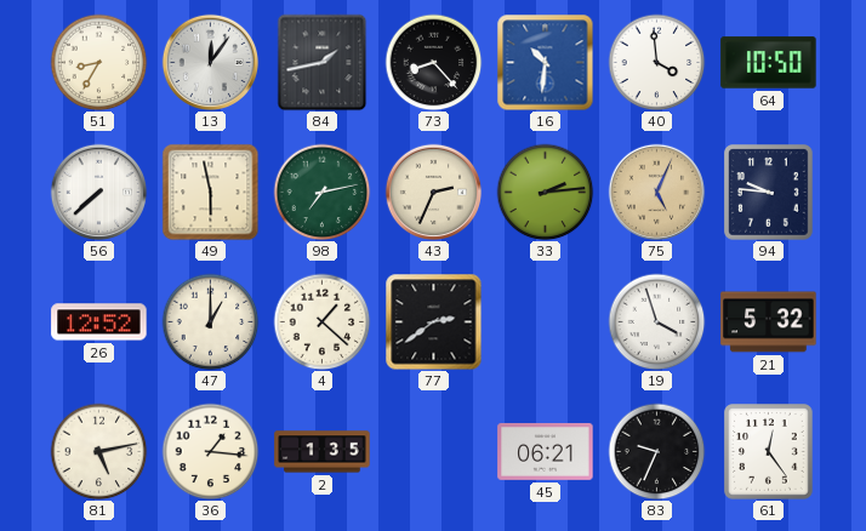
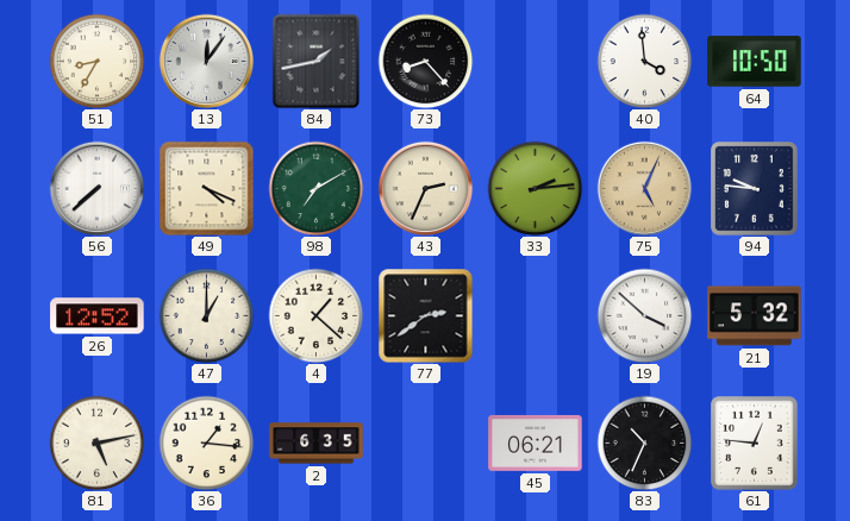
16: 10:31 -> none
49: 5:58 -> 4:19
98: 7:13 -> 7:10
19: 3:57 -> 3:52
2: 1:35 -> 6:35
83: 9:34 -> 10:34
61: 12:24 -> 12:46
